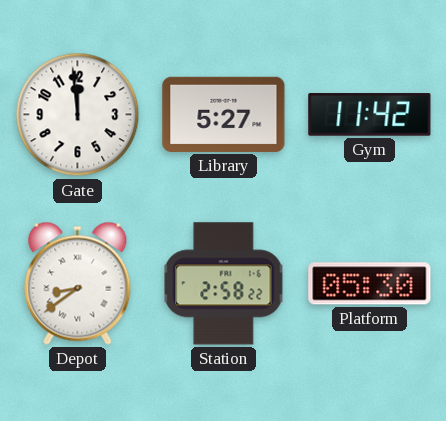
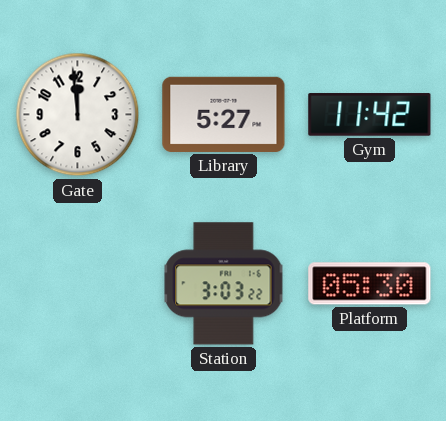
Depot: 8:39 -> none
Station: 2:58 -> 3:03
